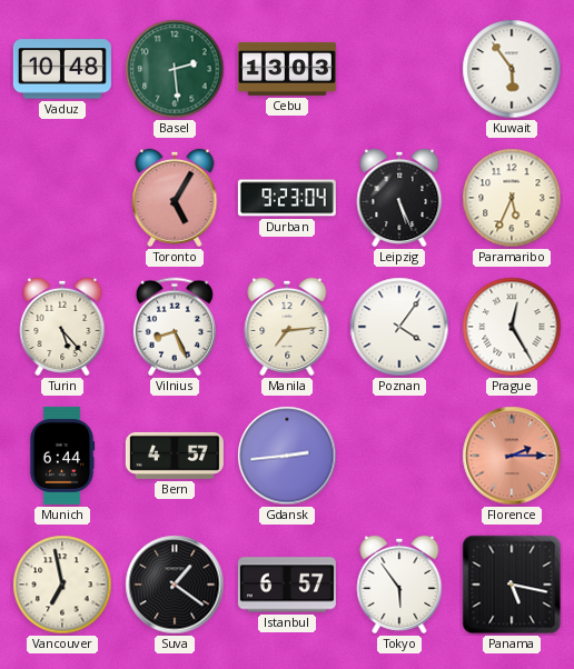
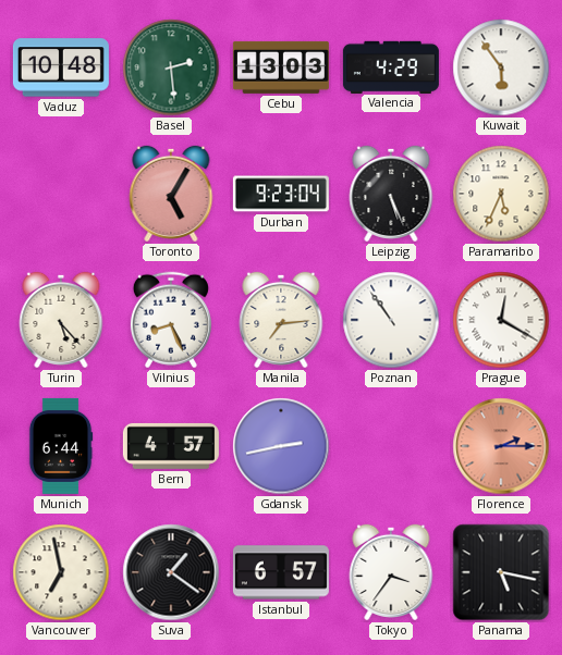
Valencia: none -> 4:29
Poznan: 4:06 -> 10:54
Prague: 12:25 -> 12:20
Gdansk: 2:44 -> 2:43
Tokyo: 5:54 -> 3:36
